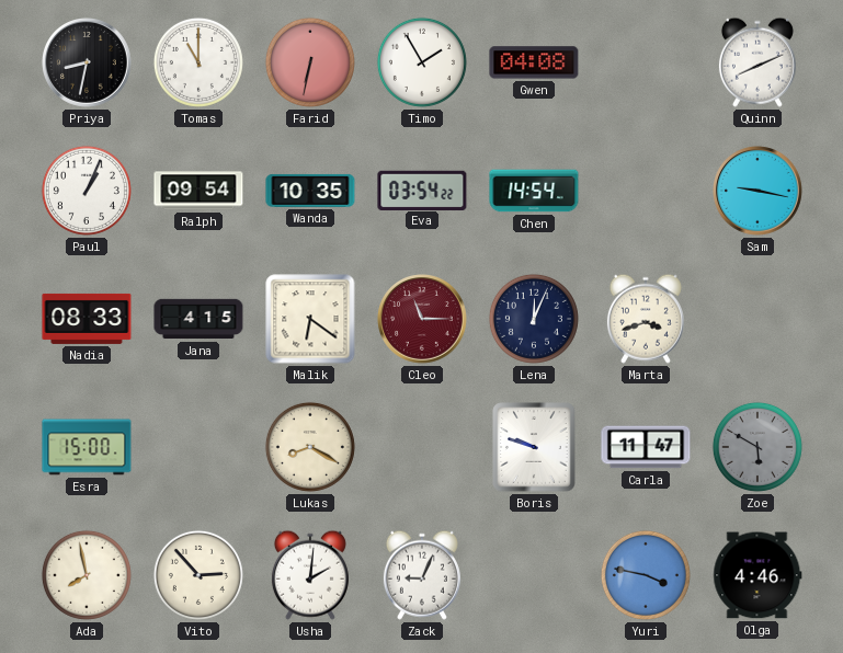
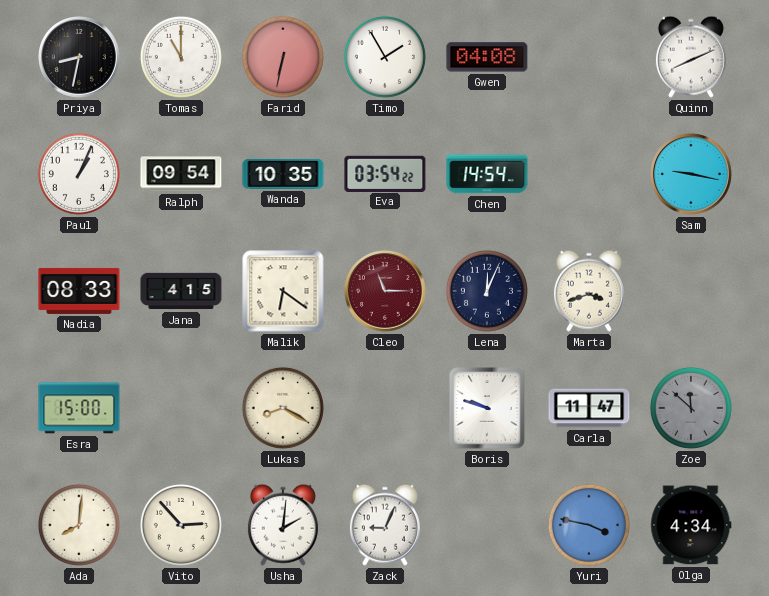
Zoe: 5:50 -> 11:52
Ada: 7:58 -> 8:01
Olga: 4:46 -> 4:34
